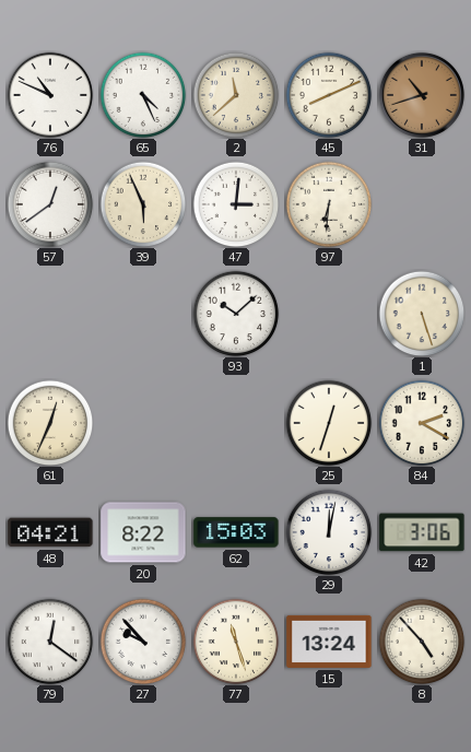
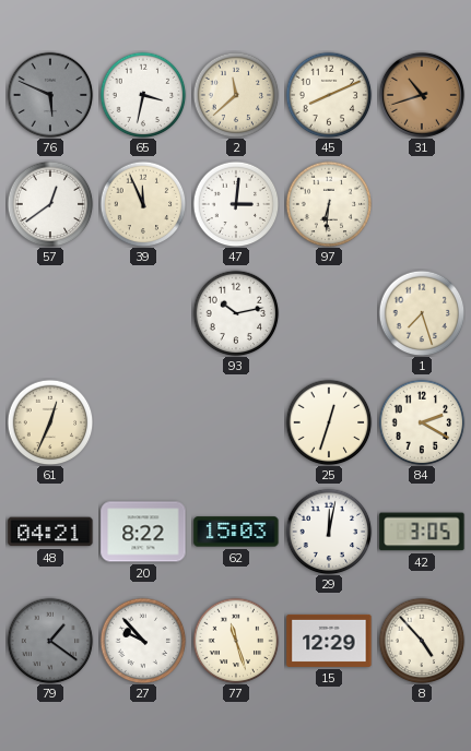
76: 10:49 -> 5:49
76 dial: white -> grey
65: 4:26 -> 3:32
39: 5:56 -> 11:56
93: 10:08 -> 10:13
1: 5:27 -> 7:27
42: 3:06 -> 3:05
79: 12:21 -> 1:21
79 dial: white -> grey
15: 13:24 -> 12:29
